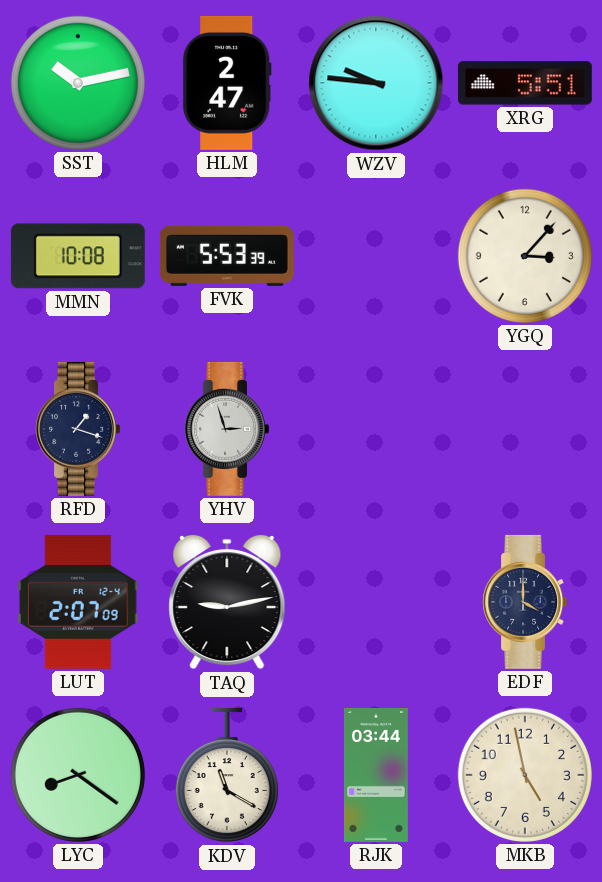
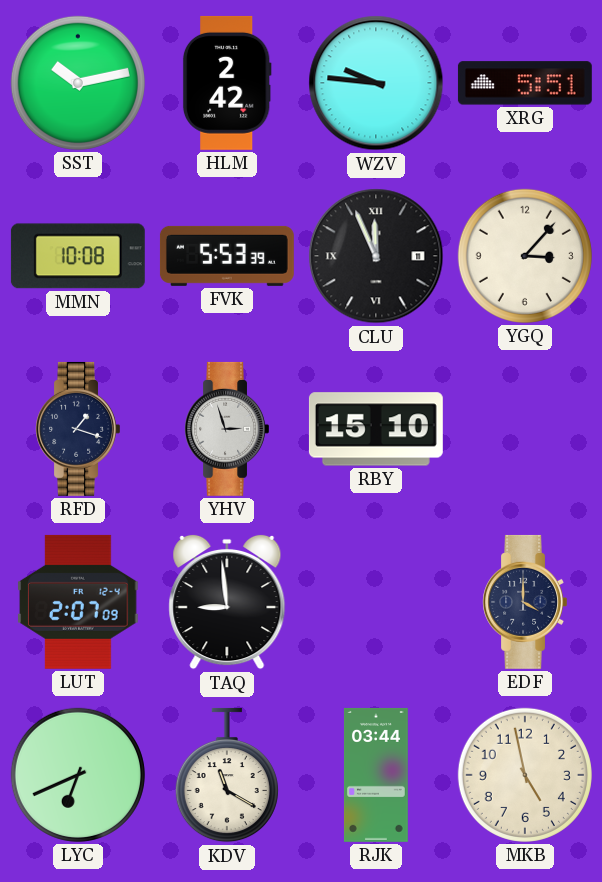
HLM: 2:47 -> 2:42
CLU: none -> 11:56
RBY: none -> 15:10
TAQ: 9:13 -> 8:59
LYC: 8:21 -> 6:41
